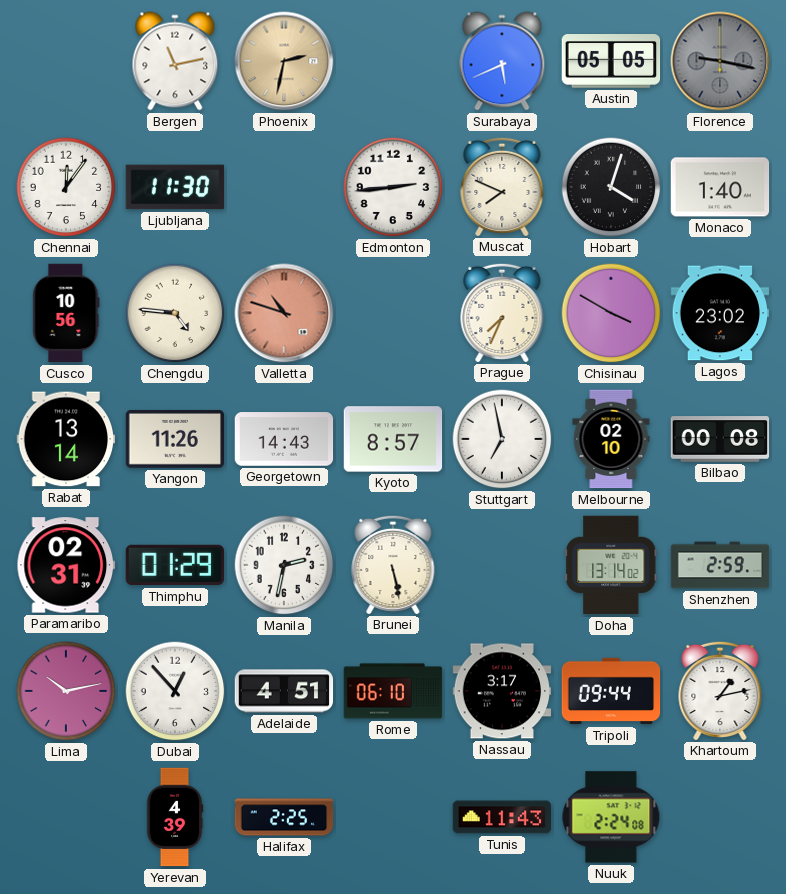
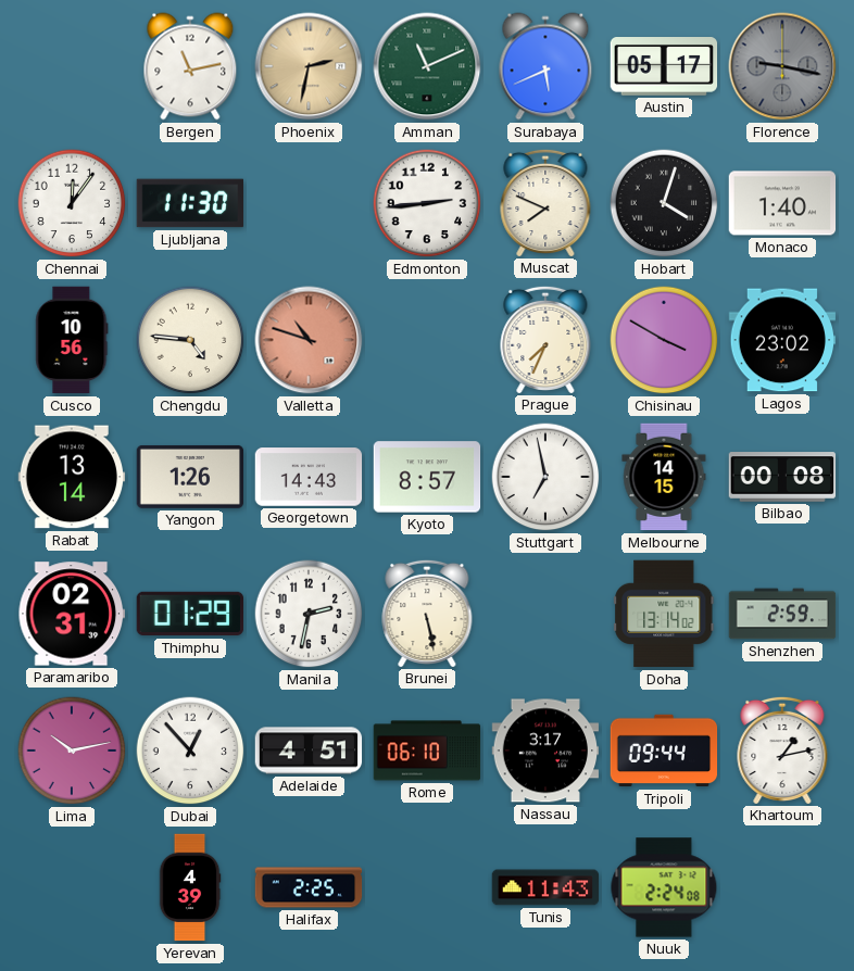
Amman: none -> 11:11
Austin: 05:05 -> 05:17
Yangon: 11:26 -> 1:26
Melbourne: 02:10 -> 14:15
